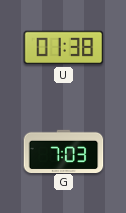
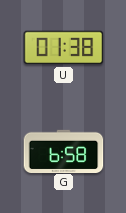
G: 7:03 -> 6:58
